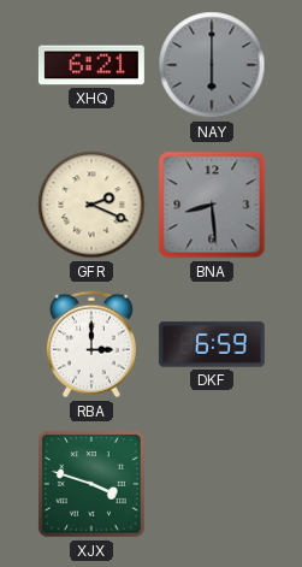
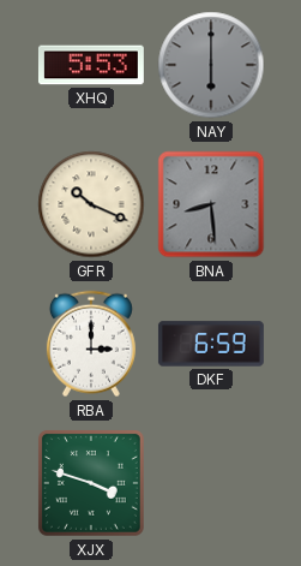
XHQ: 6:21 -> 5:53
GFR: 2:19 -> 10:19
